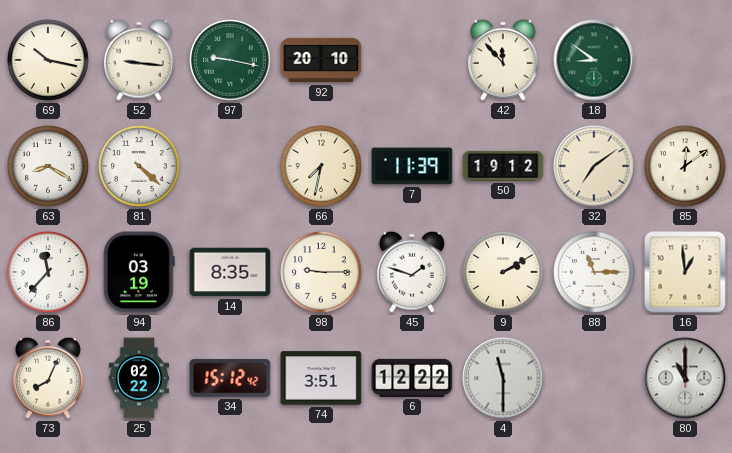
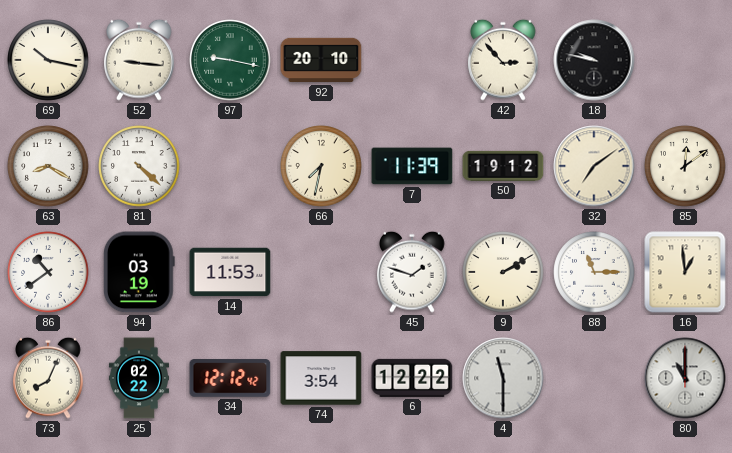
42: 11:53 -> 2:53
18: 8:51 -> 9:47
18 dial: green -> black
86: 11:37 -> 10:39
14: 8:35 -> 11:53
98: 9:15 -> none
34: 15:12 -> 12:12
74: 3:51 -> 3:54
